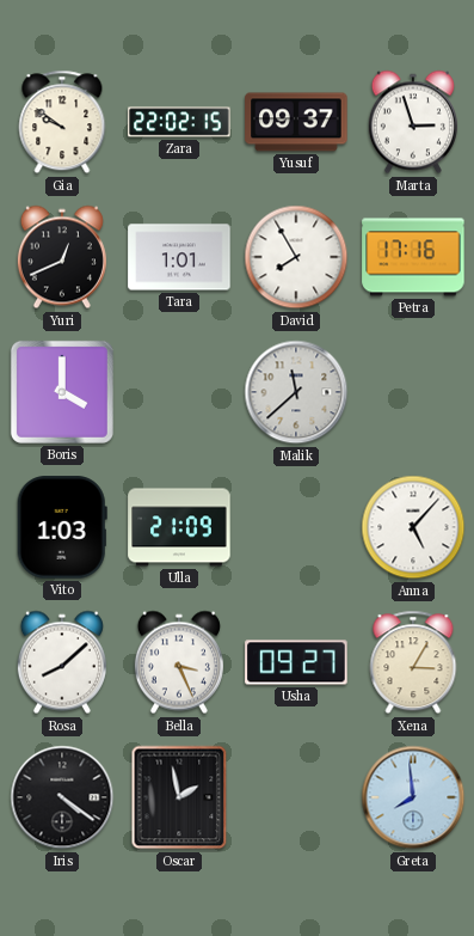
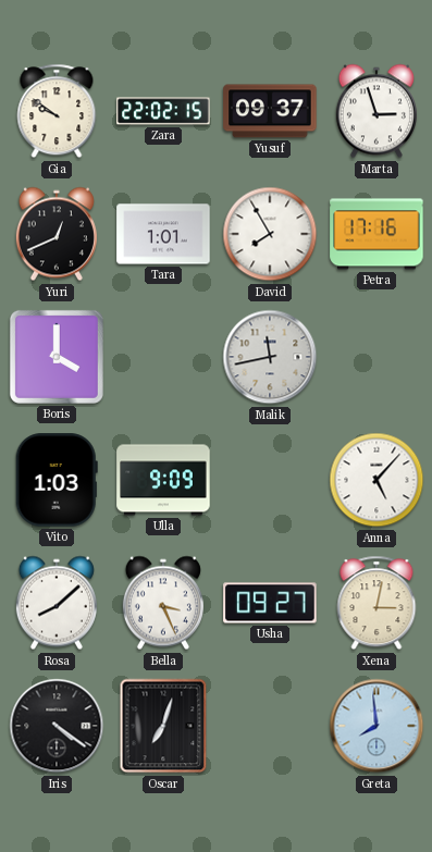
Malik: 11:38 -> 11:43
Ulla: 21:09 -> 9:09
Xena: 3:05 -> 3:02
Oscar: 1:58 -> 7:03
